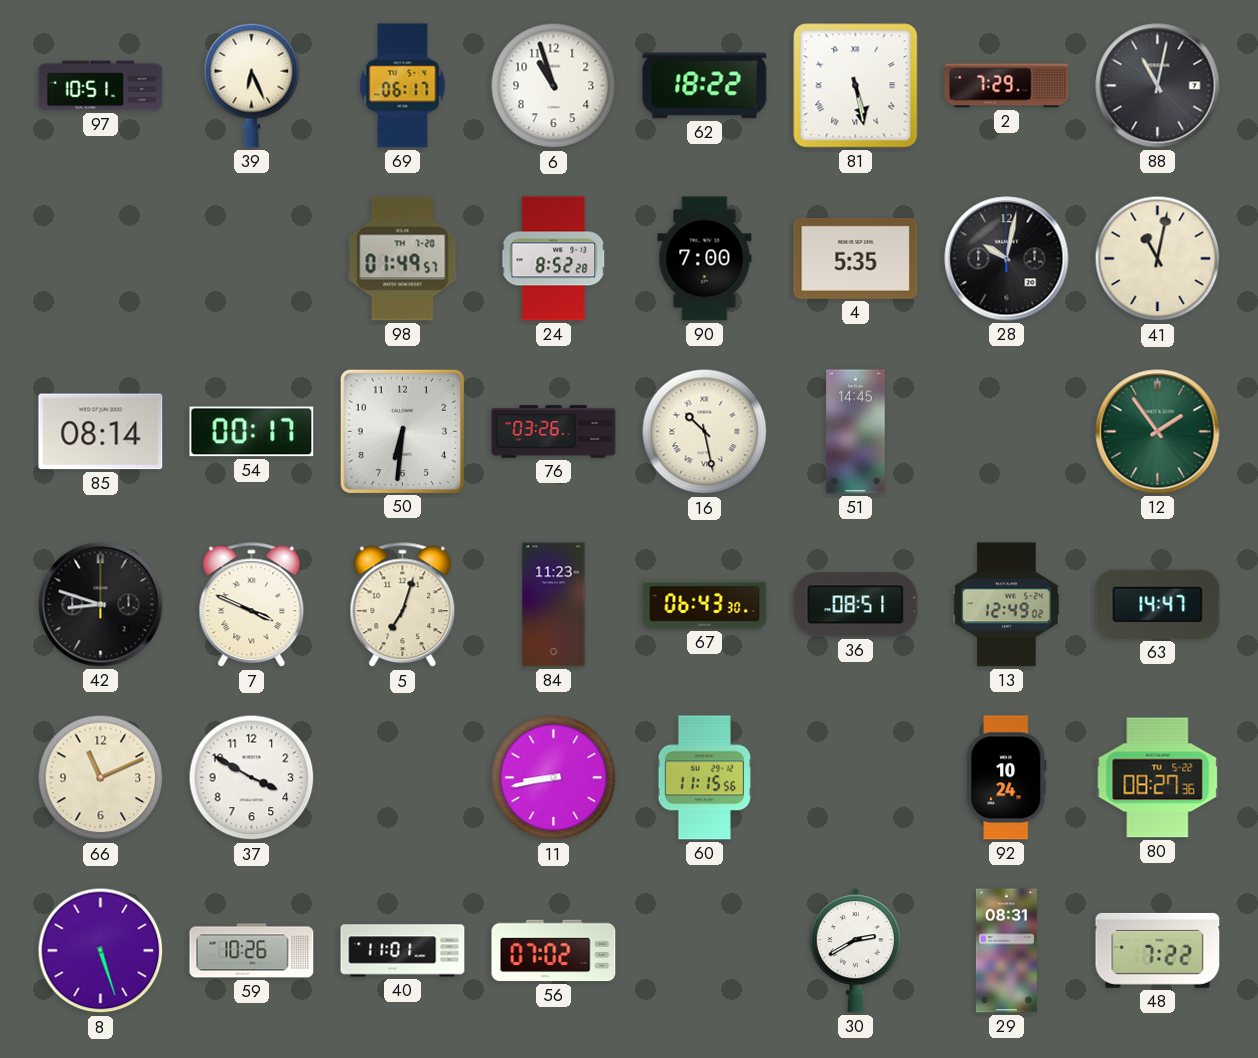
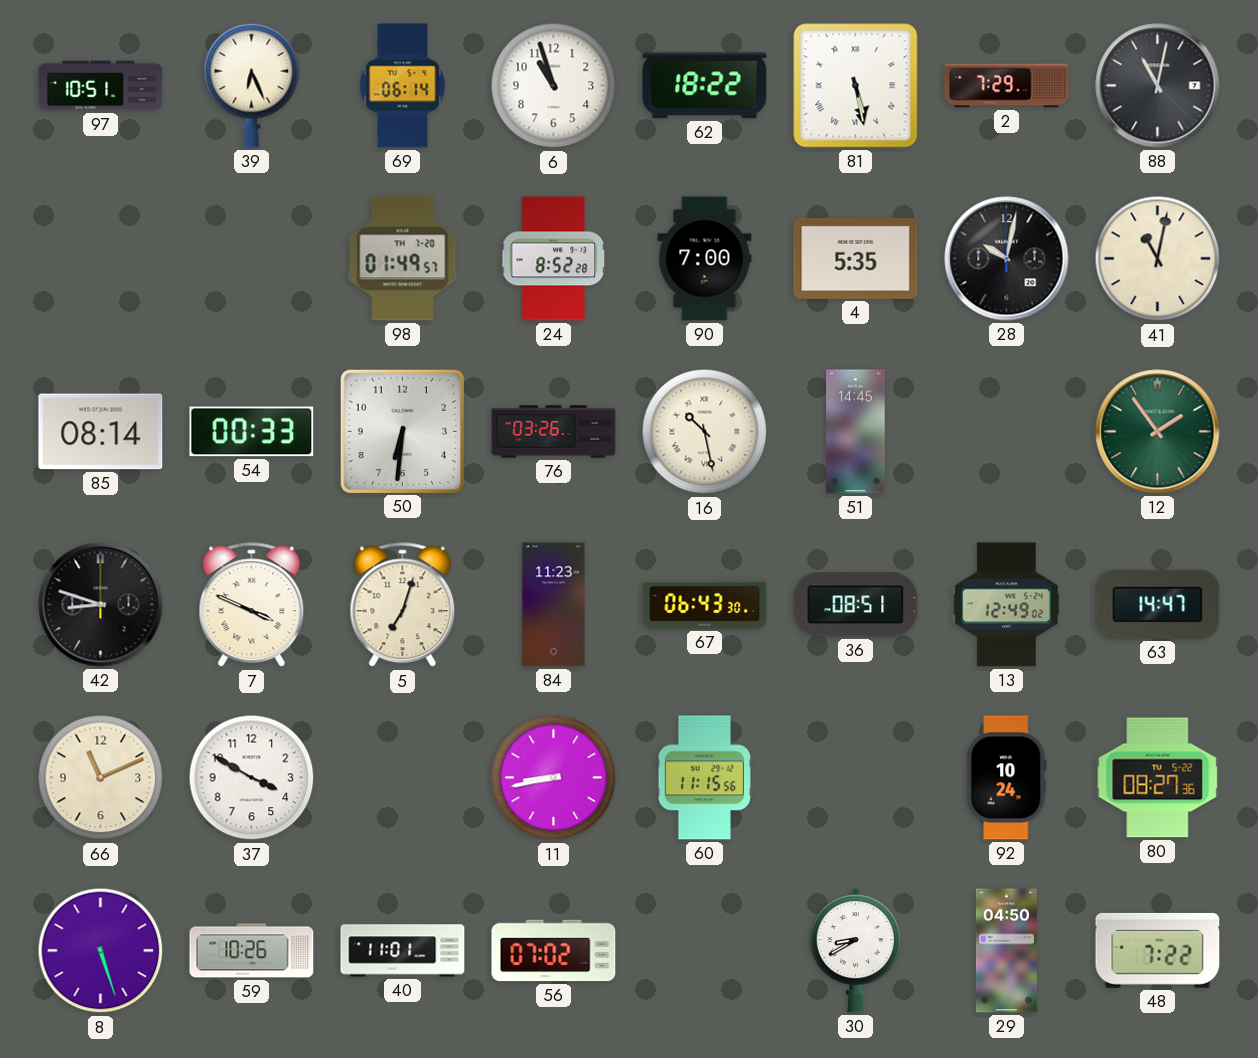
69: 06:17 -> 06:14
54: 00:17 -> 00:33
30: 2:40 -> 8:40
29: 08:31 -> 04:50
